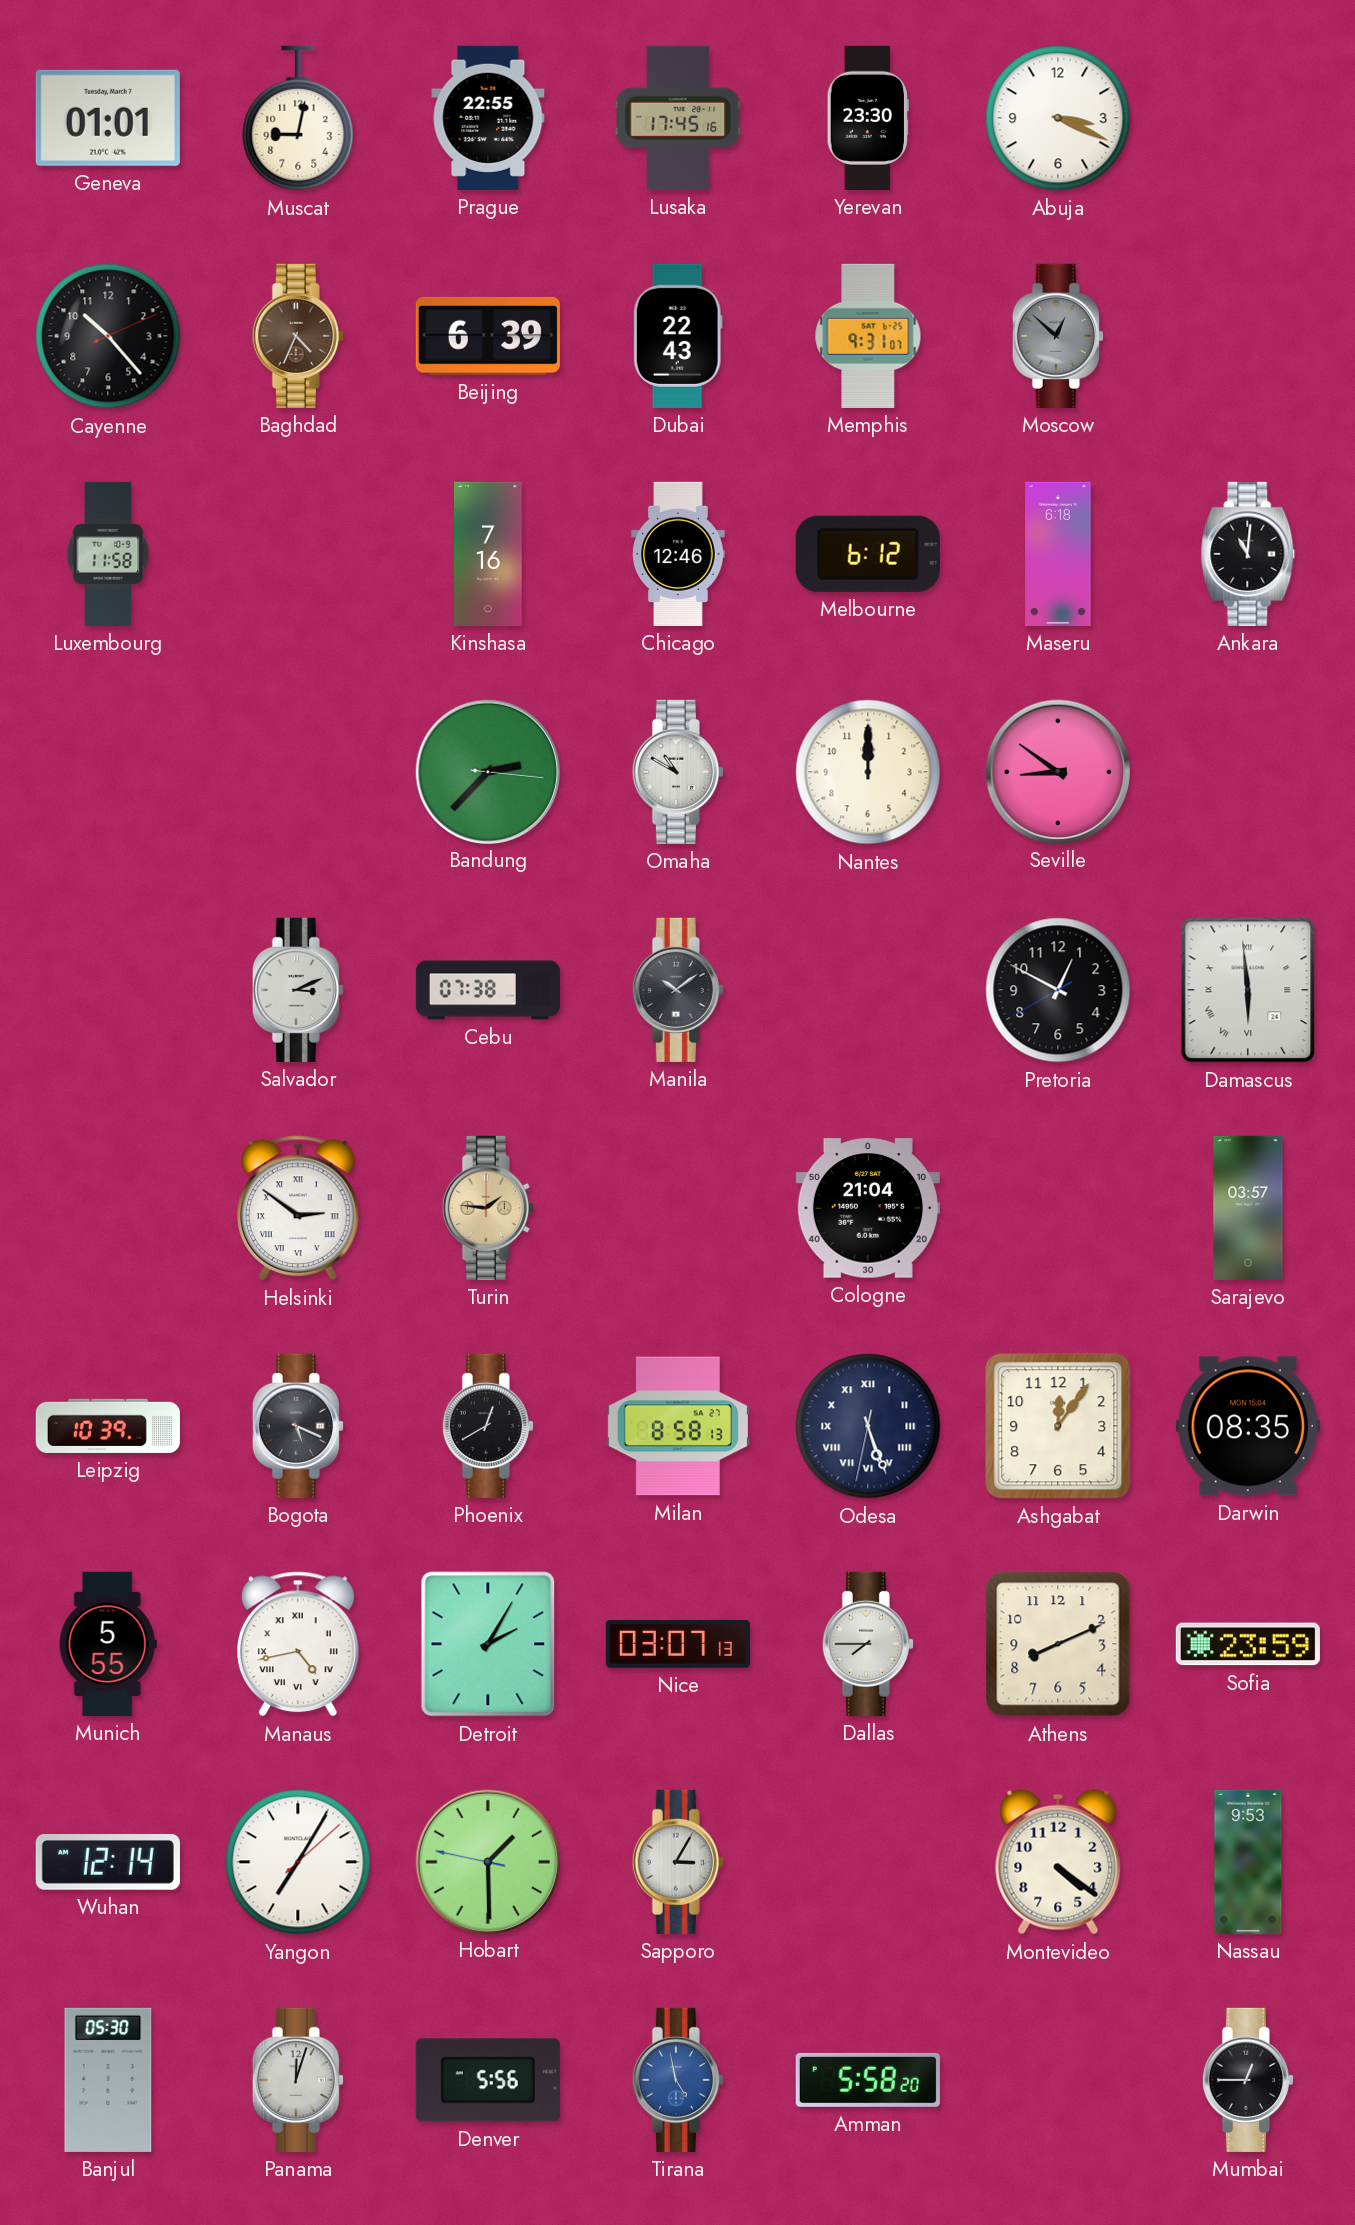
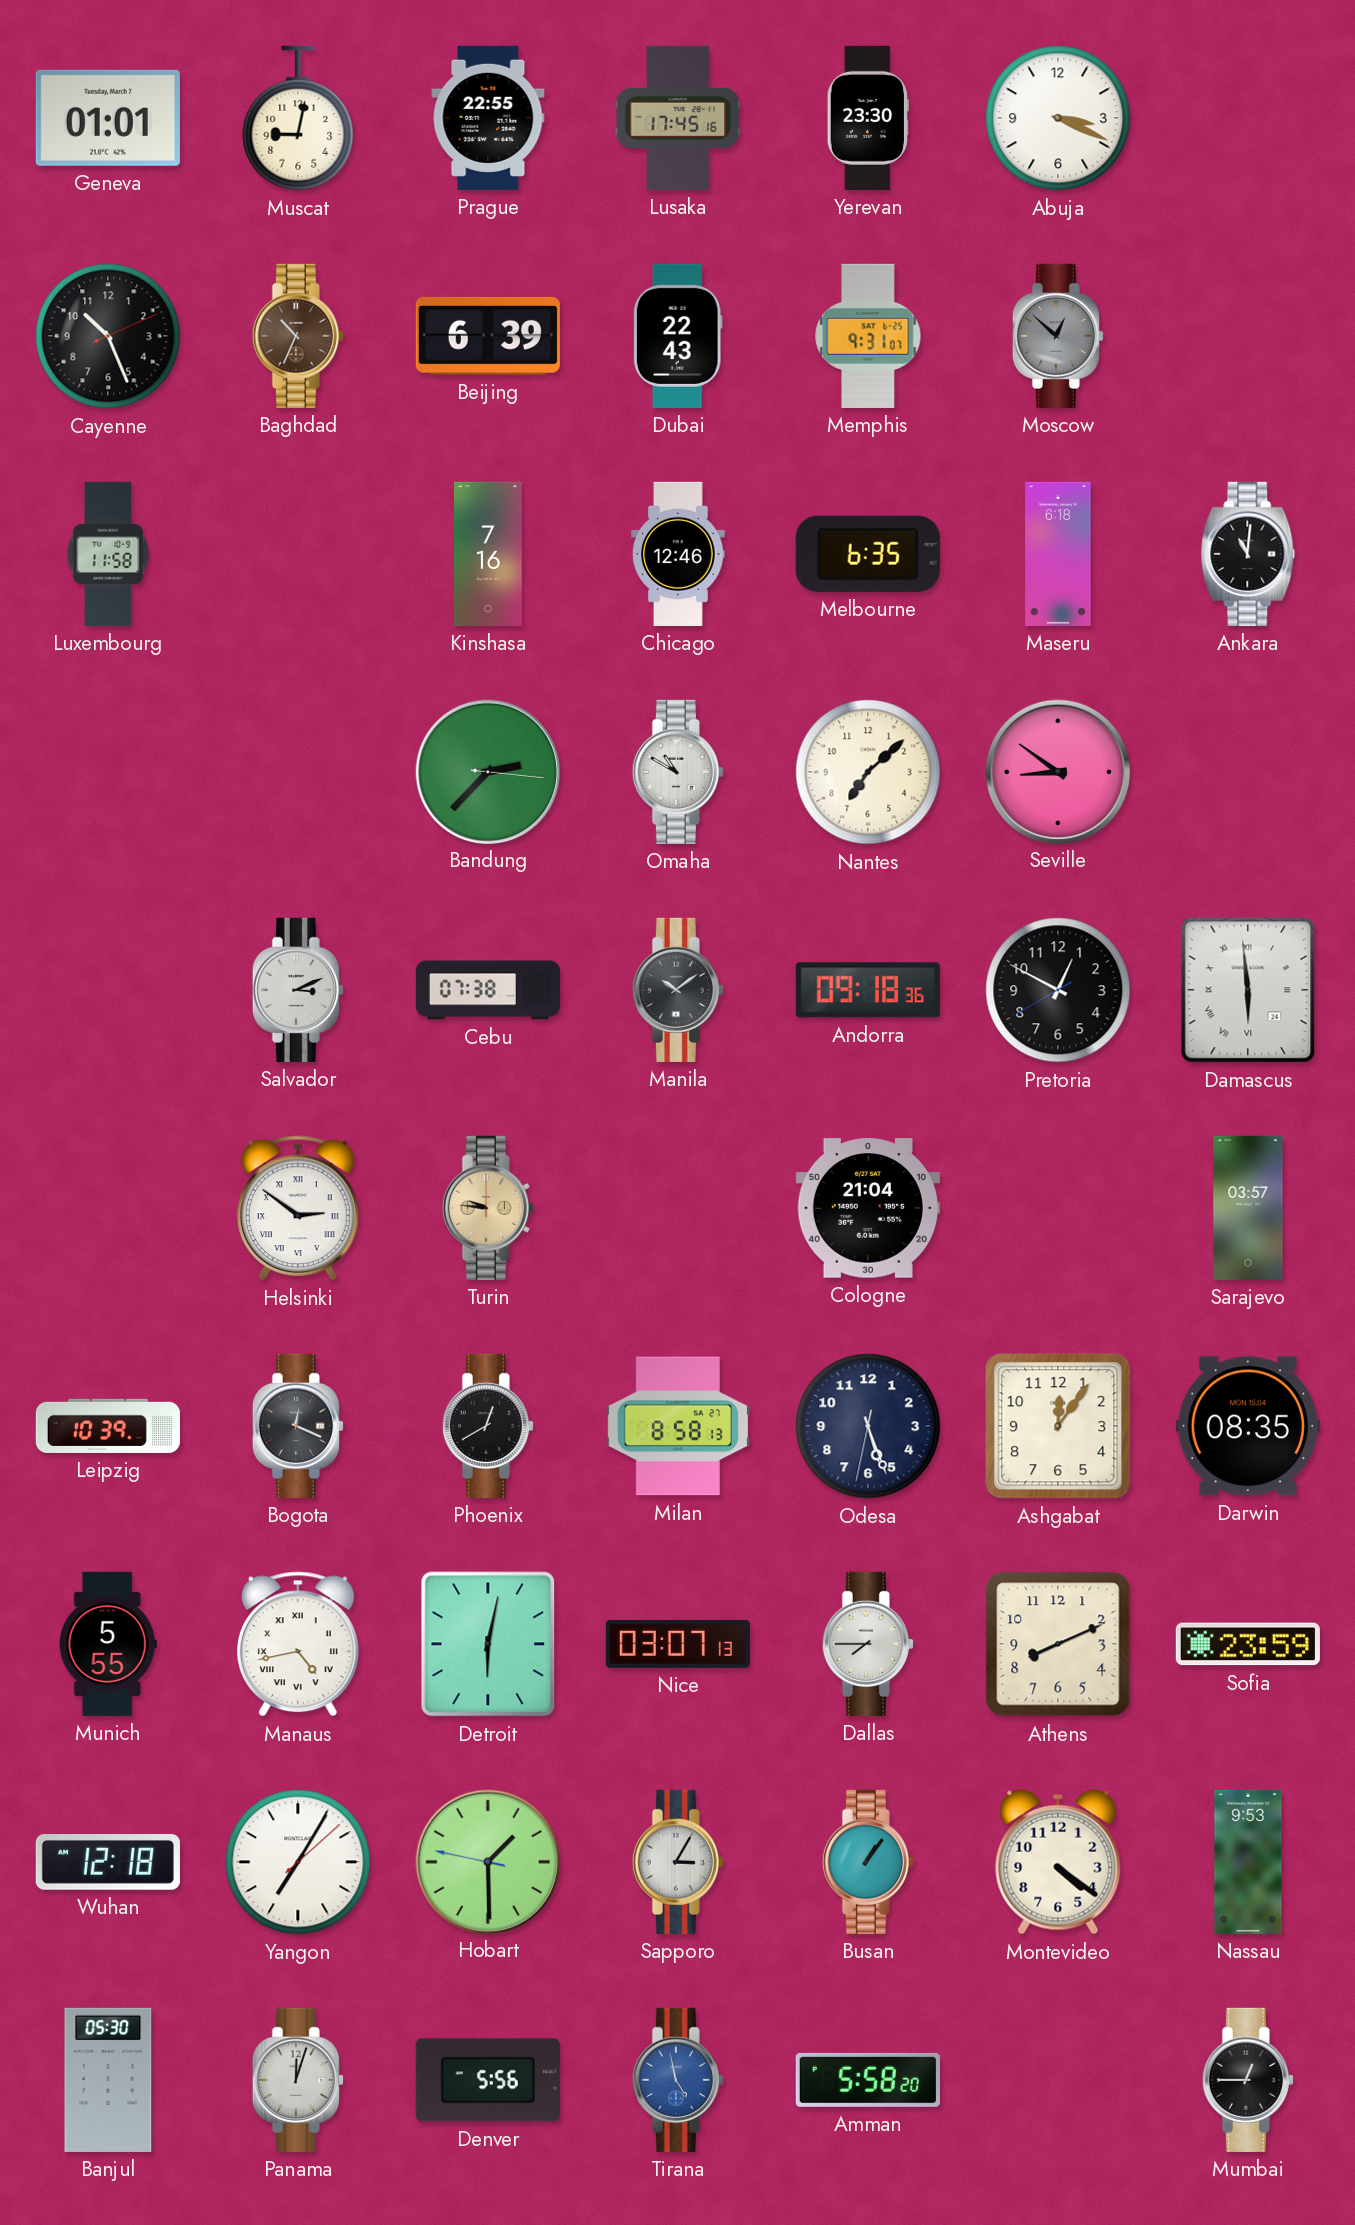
Cayenne: 10:23 -> 10:26
Baghdad: 4:34 -> 10:34
Melbourne: 6:12 -> 6:35
Nantes: 12:00 -> 7:08
Andorra: none -> 09:18
Turin: 1:46 -> 9:46
Bogota: 5:19 -> 12:19
Odesa numerals: Roman -> Arabic
Detroit: 2:05 -> 6:02
Wuhan: 12:14 -> 12:18
Busan: none -> 1:06
